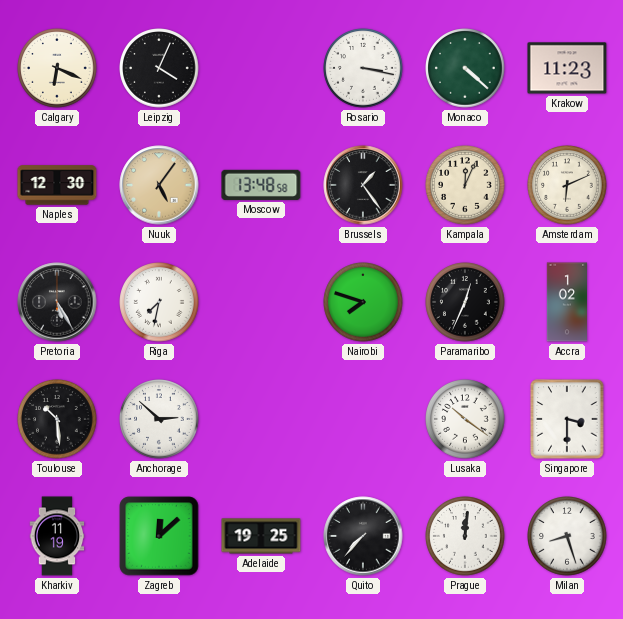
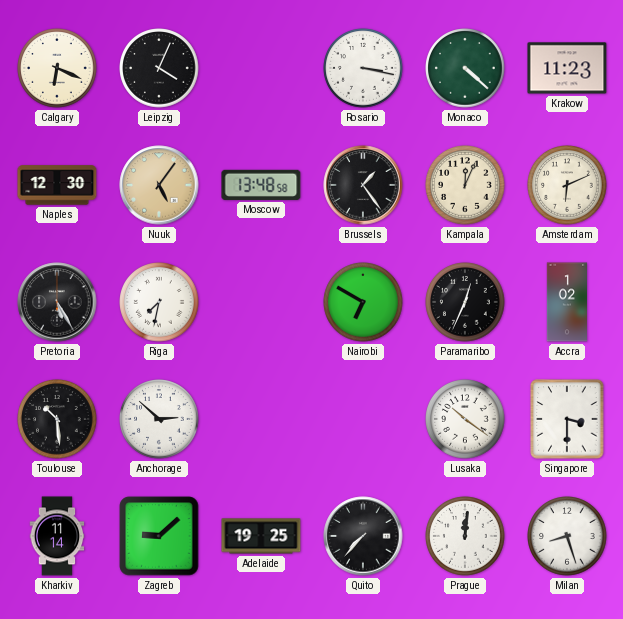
Nairobi: 7:48 -> 6:50
Kharkiv: 11:19 -> 11:14
Zagreb: 12:08 -> 9:08
